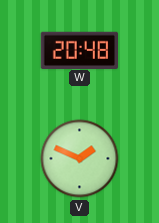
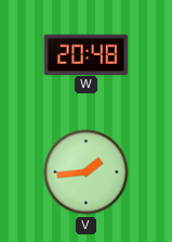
V: 1:49 -> 1:44
